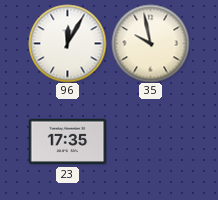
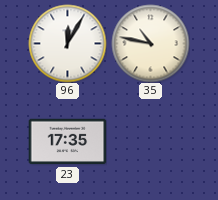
35: 9:58 -> 10:47
